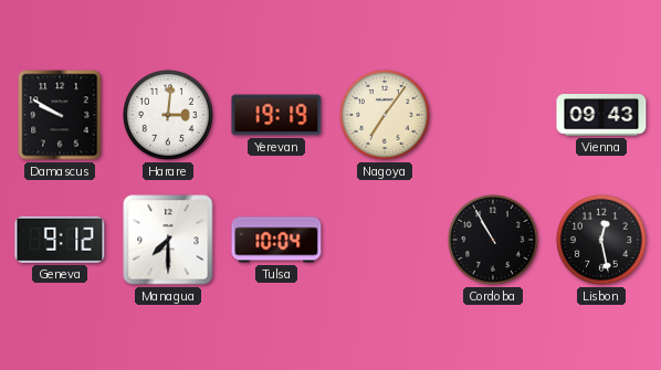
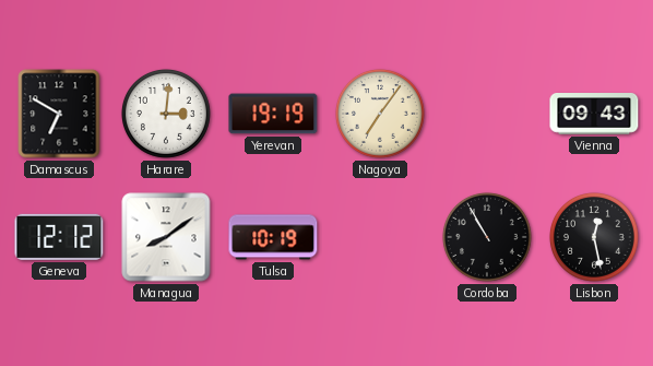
Damascus: 9:50 -> 6:50
Geneva: 9:12 -> 12:12
Managua: 7:30 -> 8:09
Tulsa: 10:04 -> 10:19
